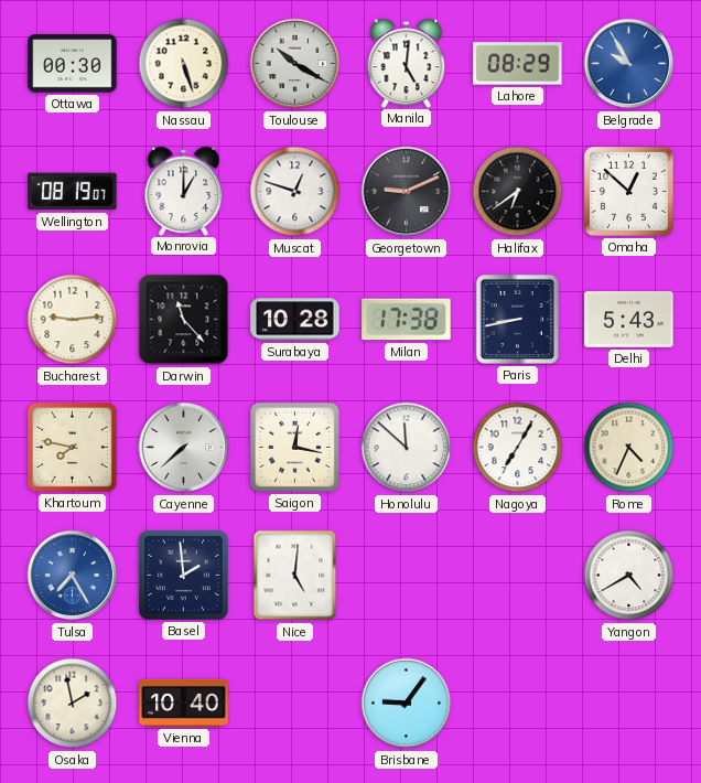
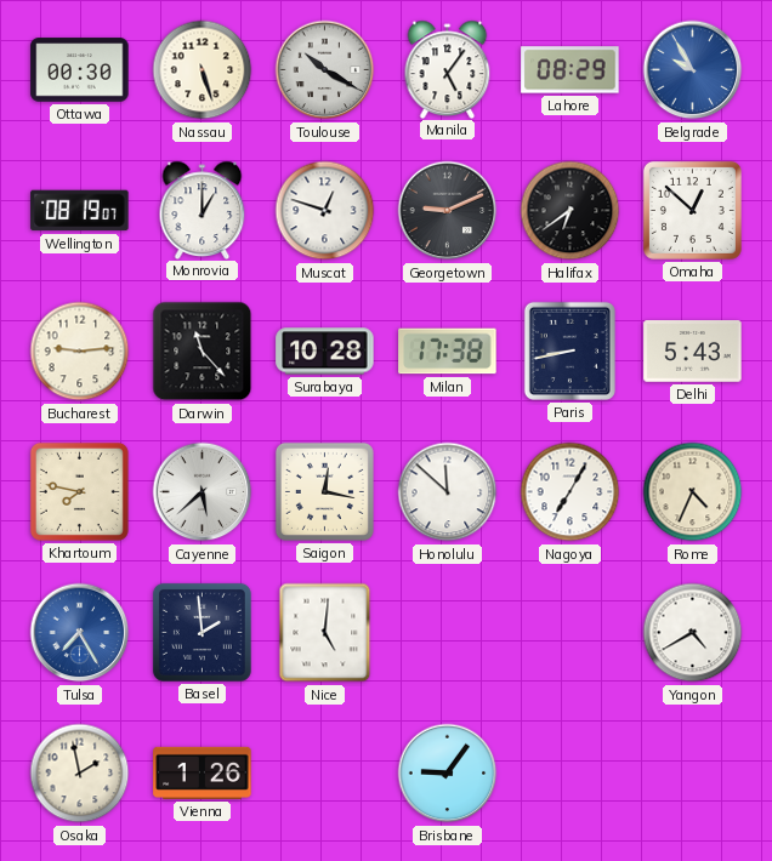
Manila: 5:01 -> 5:06
Cayenne: 7:38 -> 5:38
Vienna: 10:40 -> 1:26
